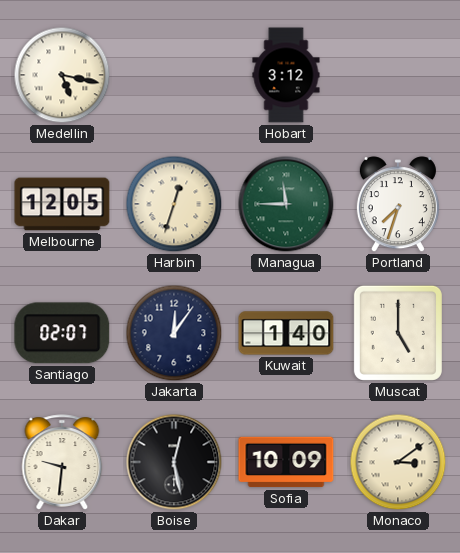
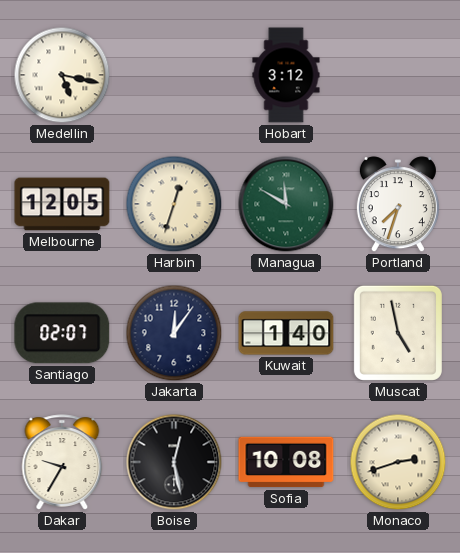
Managua: 11:45 -> 11:50
Muscat: 5:00 -> 4:58
Dakar: 9:31 -> 9:35
Sofia: 10:09 -> 10:08
Monaco: 3:09 -> 2:42
